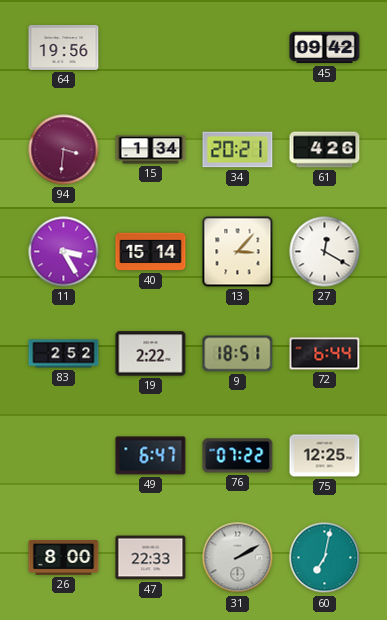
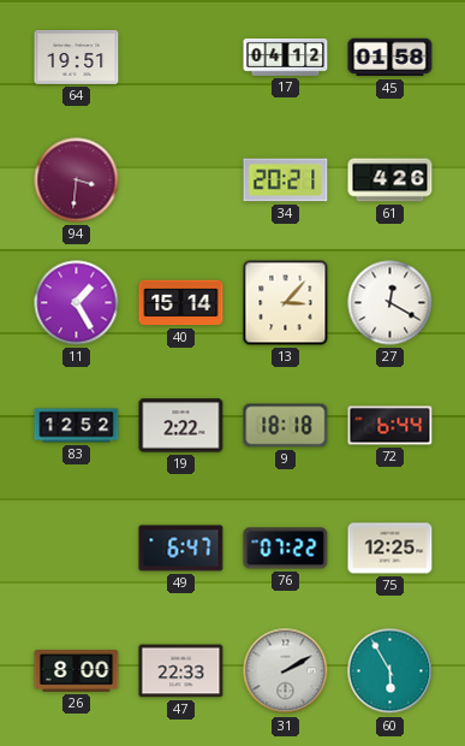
64: 19:56 -> 19:51
17: none -> 04:12
45: 09:42 -> 01:58
15: 1:34 -> none
11: 3:25 -> 1:25
83: 2:52 -> 12:52
9: 18:51 -> 18:18
60: 7:02 -> 5:55
